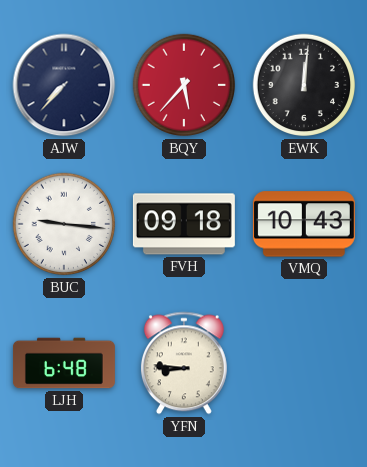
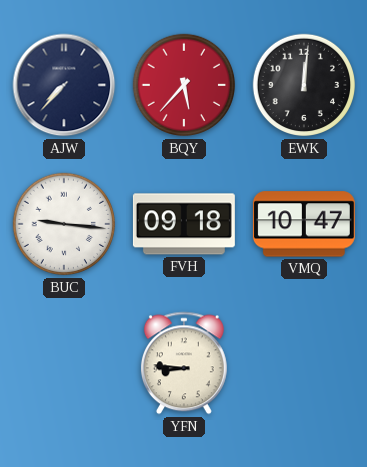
VMQ: 10:43 -> 10:47
LJH: 6:48 -> none
